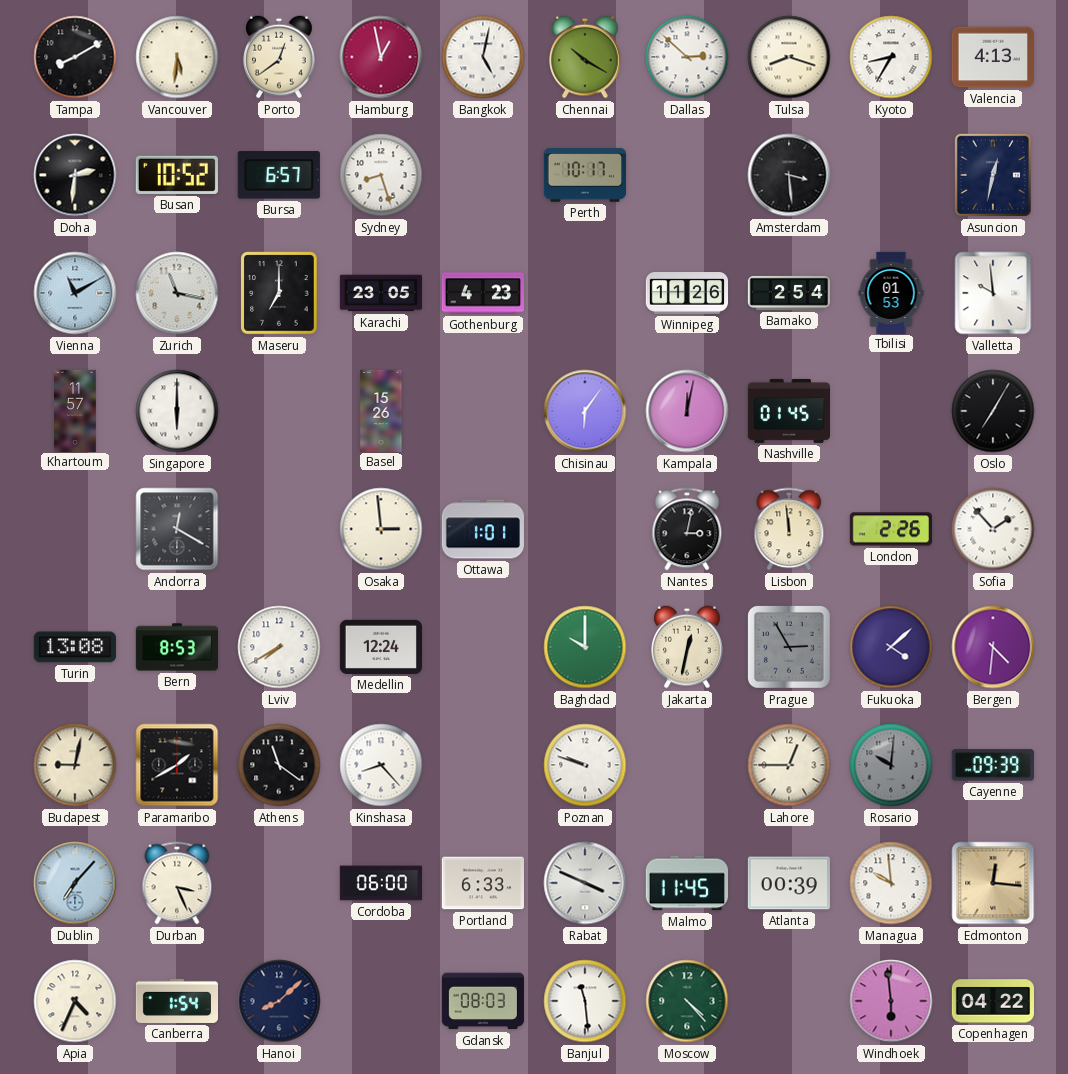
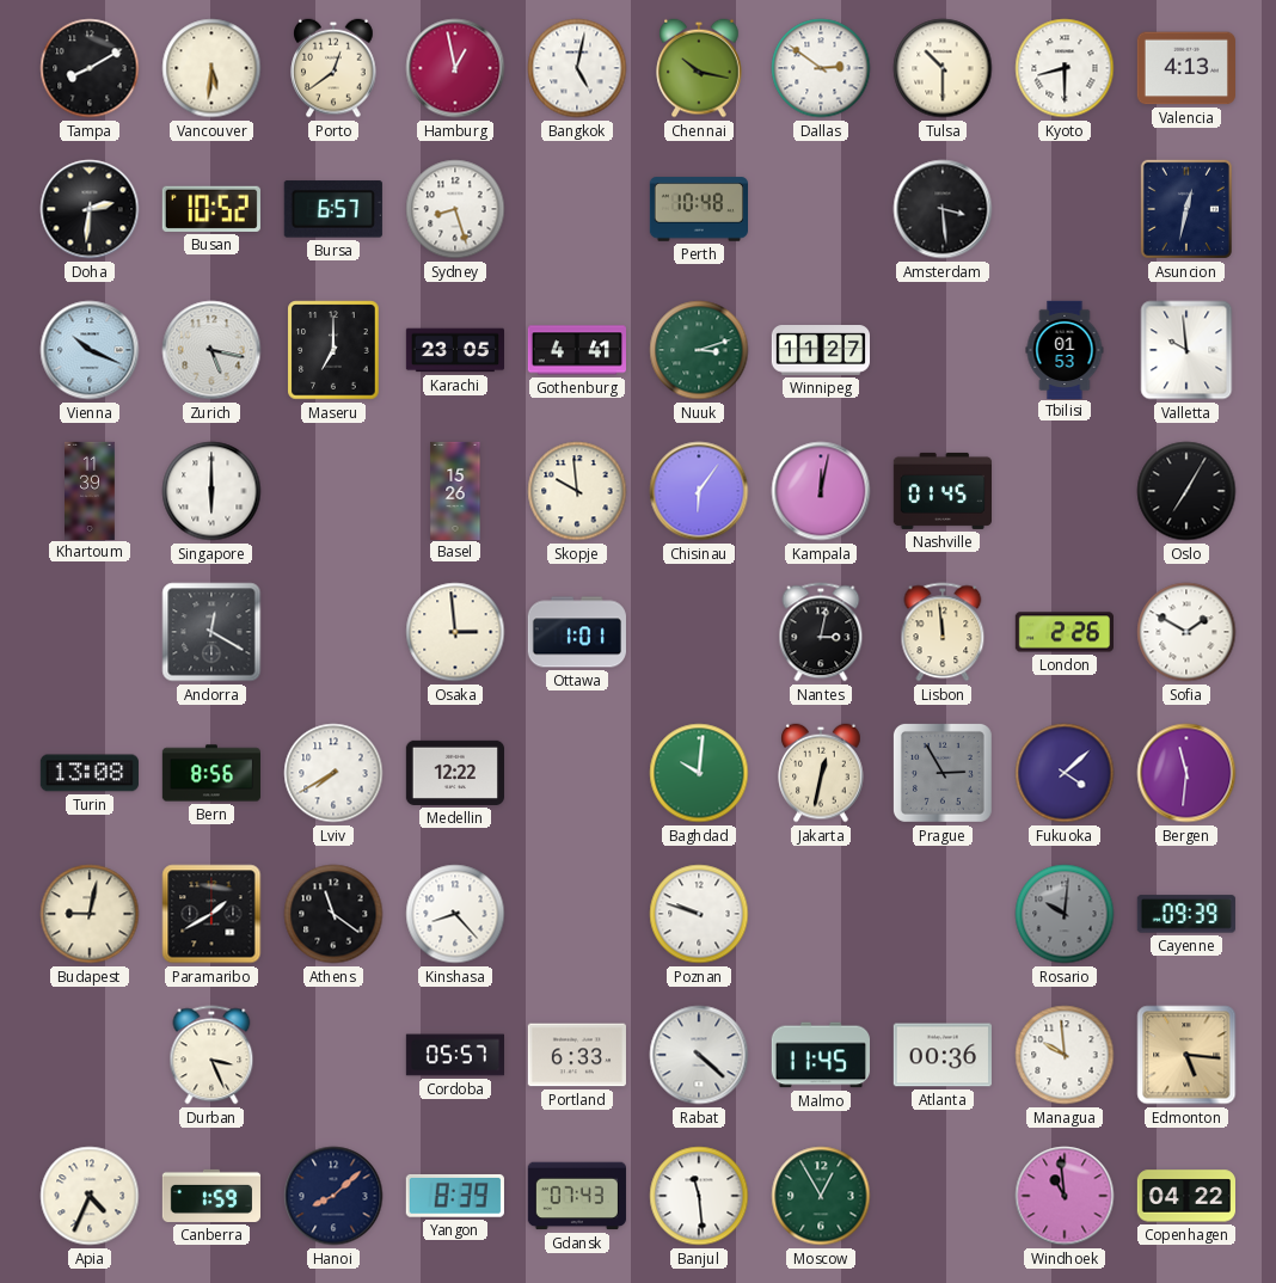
Chennai: 10:20 -> 10:17
Dallas: 2:52 -> 2:51
Tulsa: 8:18 -> 10:30
Kyoto: 8:35 -> 8:30
Perth: 10:17 -> 10:48
Vienna: 11:10 -> 10:19
Zurich: 11:17 -> 5:17
Gothenburg: 4:23 -> 4:41
Nuuk: none -> 3:12
Winnipeg: 11:26 -> 11:27
Bamako: 2:54 -> none
Khartoum: 11:57 -> 11:39
Skopje: none -> 9:59
Sofia: 1:53 -> 1:50
Bern: 8:53 -> 8:56
Medellin: 12:24 -> 12:22
Baghdad: 10:00 -> 10:01
Bergen: 4:31 -> 11:31
Lahore: 12:45 -> none
Dublin: 7:07 -> none
Cordoba: 06:00 -> 05:57
Rabat: 3:49 -> 4:22
Atlanta: 00:39 -> 00:36
Edmonton: 12:16 -> 5:16
Canberra: 1:54 -> 1:59
Yangon: none -> 8:39
Gdansk: 08:03 -> 07:43
Moscow: 4:23 -> 12:55
Windhoek: 5:59 -> 10:59
